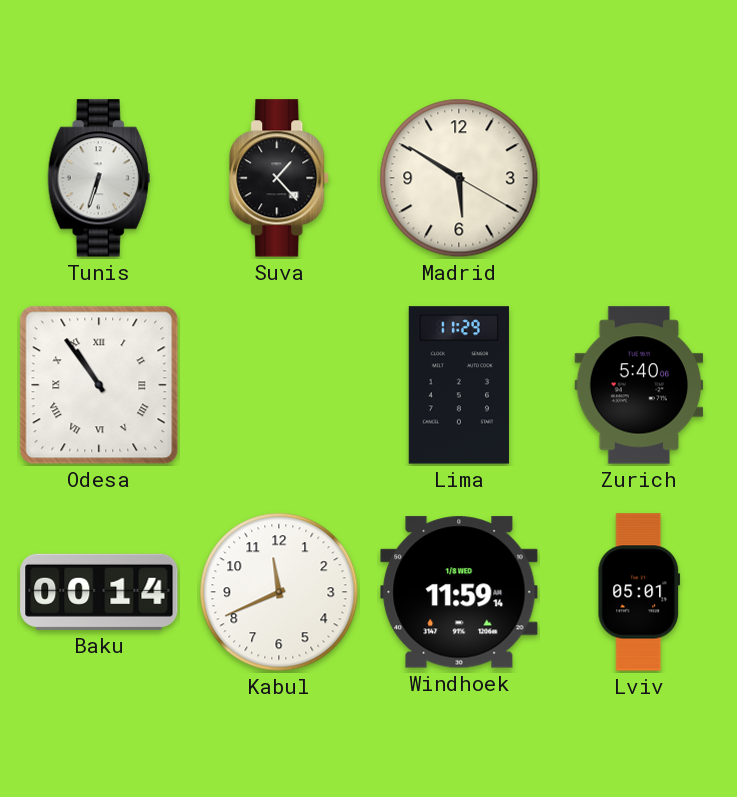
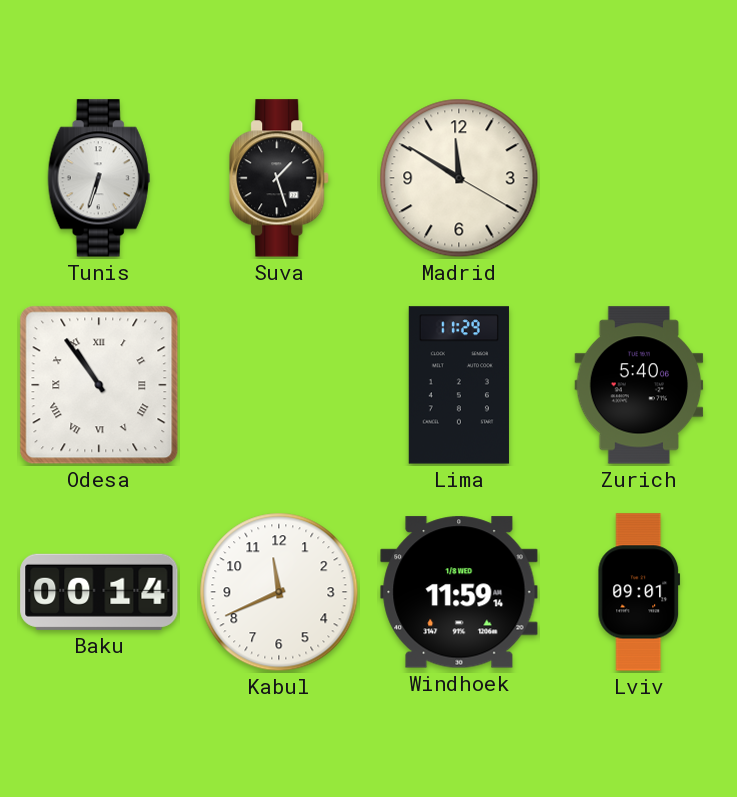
Suva: 1:23 -> 1:27
Madrid: 5:50 -> 11:50
Lviv: 05:01 -> 09:01
